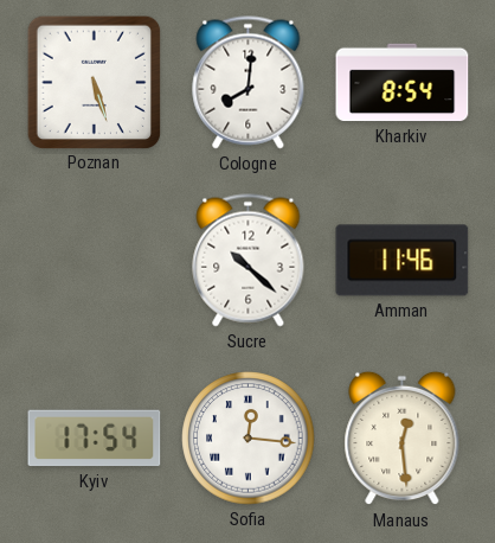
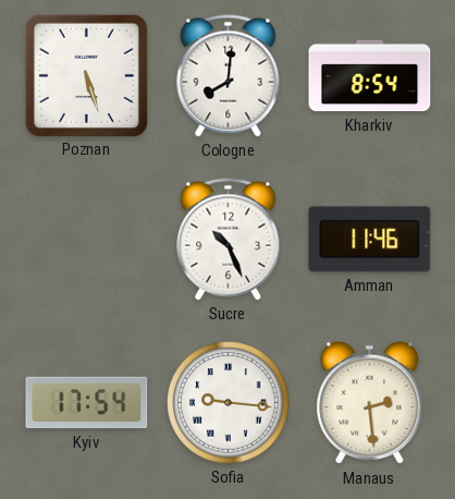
Sucre: 10:22 -> 10:26
Sofia: 12:16 -> 9:16
Manaus: 12:29 -> 2:29
